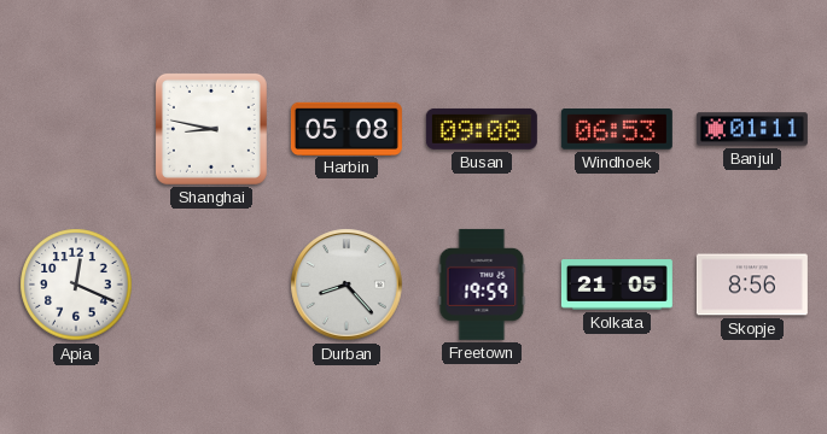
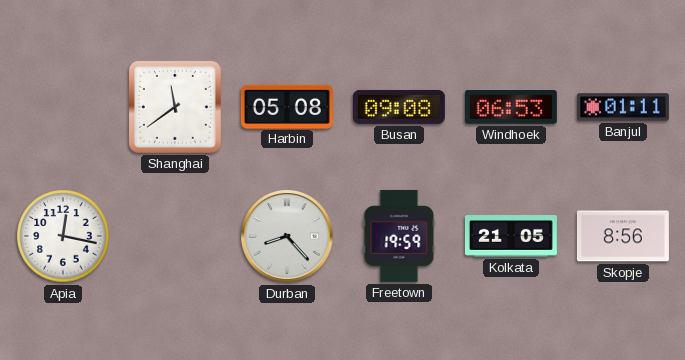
Shanghai: 8:47 -> 11:39
Apia: 12:19 -> 12:17
